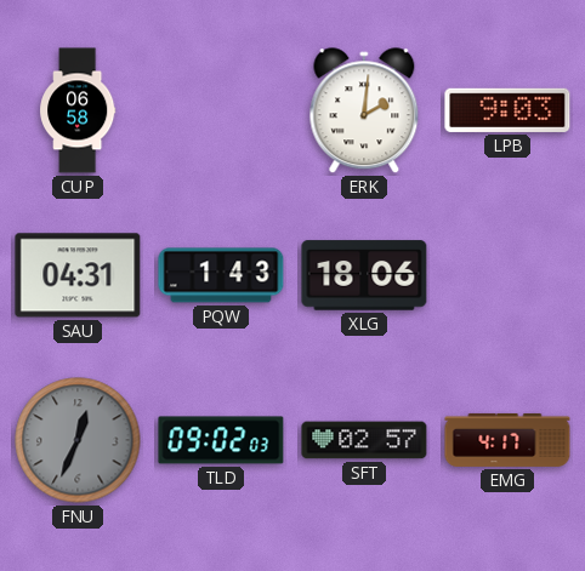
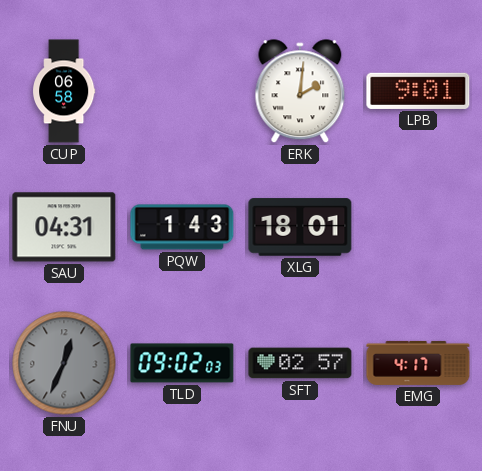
LPB: 9:03 -> 9:01
XLG: 18:06 -> 18:01
